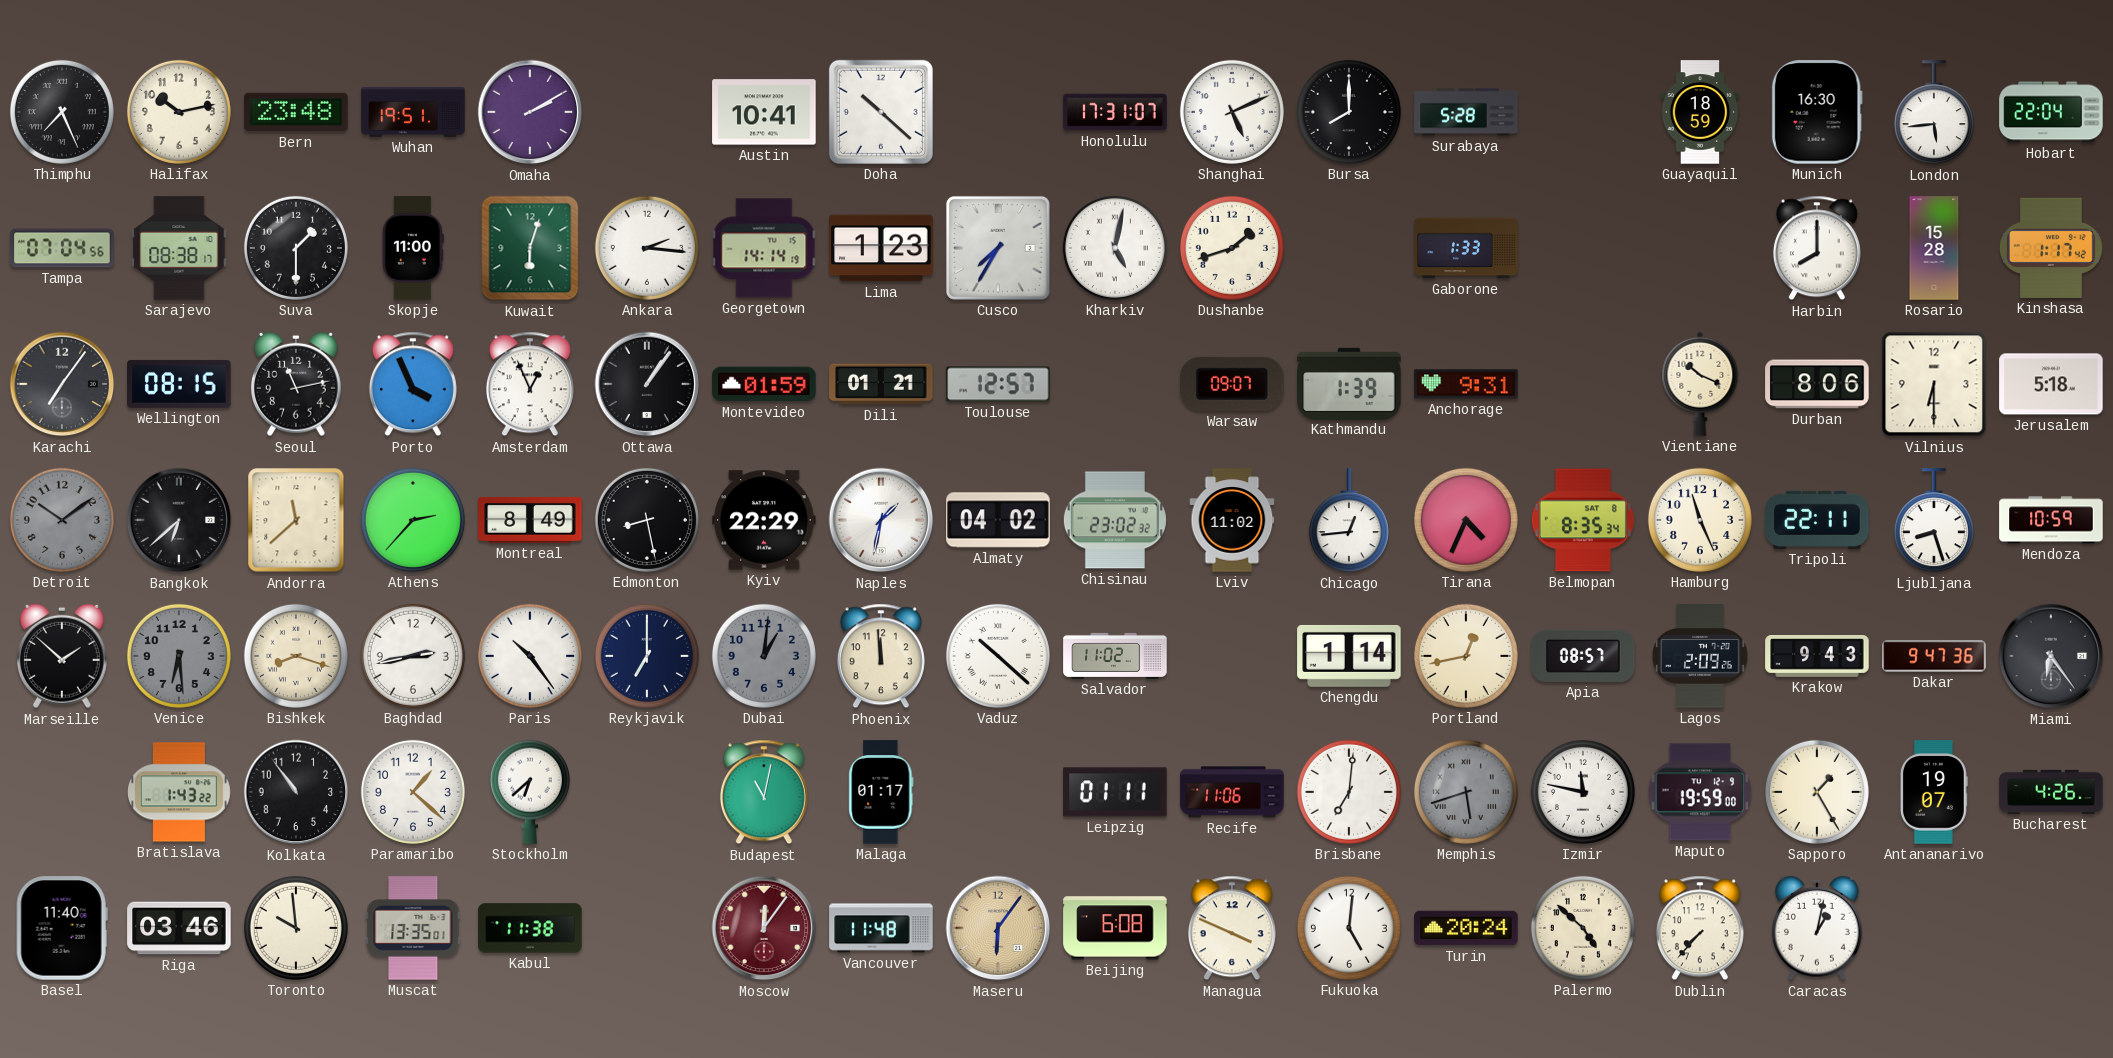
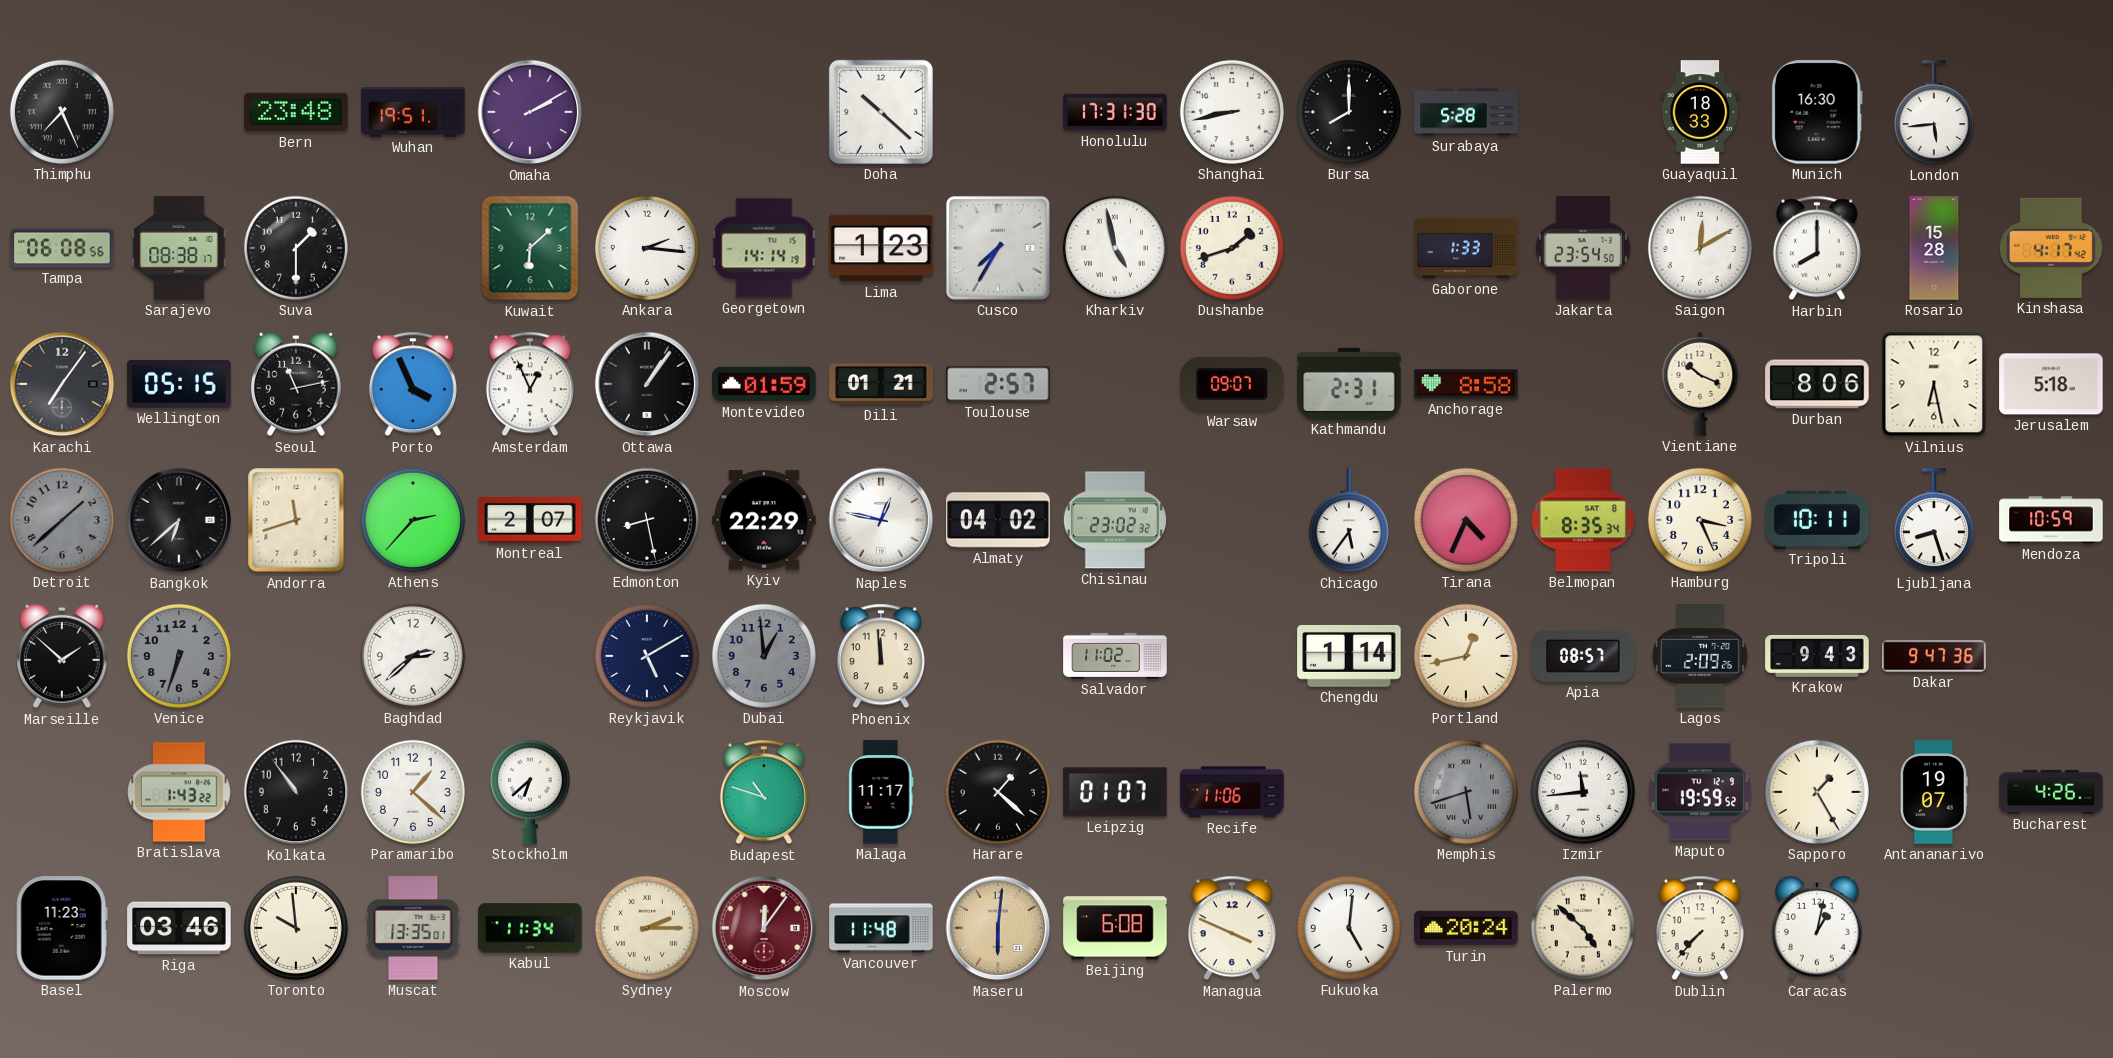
Halifax: 10:13 -> none
Austin: 10:41 -> none
Honolulu: 17:31:07 -> 17:31:30
Shanghai: 5:11 -> 8:43
Guayaquil: 18:59 -> 18:33
Hobart: 22:04 -> none
Tampa: 07:04 -> 06:08
Skopje: 11:00 -> none
Kuwait: 6:03 -> 6:08
Kharkiv: 5:02 -> 4:58
Jakarta: none -> 23:54
Saigon: none -> 12:10
Kinshasa: 1:17 -> 4:17
Wellington: 08:15 -> 05:15
Toulouse: 12:57 -> 2:57
Kathmandu: 1:39 -> 2:31
Anchorage: 9:31 -> 8:58
Vilnius: 6:30 -> 6:28
Detroit: 10:09 -> 1:38
Andorra: 11:38 -> 11:42
Montreal: 8:49 -> 2:07
Naples: 1:32 -> 12:47
Lviv: 11:02 -> none
Chicago: 12:44 -> 5:36
Hamburg: 11:26 -> 3:26
Tripoli: 22:11 -> 10:11
Venice: 6:29 -> 6:33
Bishkek: 8:18 -> none
Baghdad: 2:43 -> 2:38
Paris: 10:24 -> none
Reykjavik: 7:00 -> 5:10
Dubai: 1:01 -> 12:59
Vaduz: 10:22 -> none
Miami: 6:24 -> none
Budapest: 11:02 -> 10:48
Malaga: 01:17 -> 11:17
Harare: none -> 1:22
Leipzig: 01:11 -> 01:07
Brisbane: 7:01 -> none
Izmir: 11:47 -> 11:44
Maputo: 19:59:00 -> 19:59:52
Basel: 11:40 -> 11:23
Kabul: 11:38 -> 11:34
Sydney: none -> 2:15
Maseru: 6:06 -> 6:01
